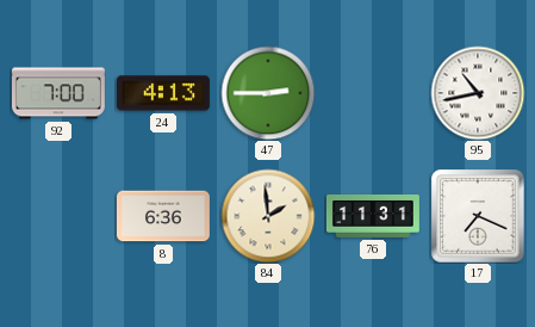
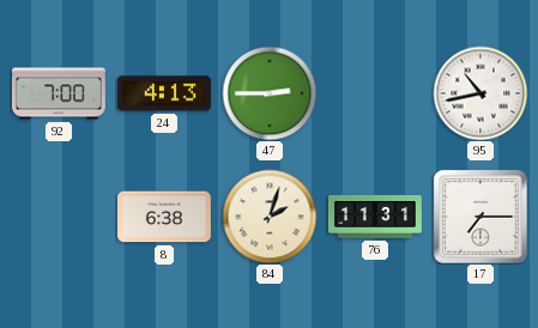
8: 6:36 -> 6:38
84: 1:59 -> 2:03
17: 7:19 -> 7:15
